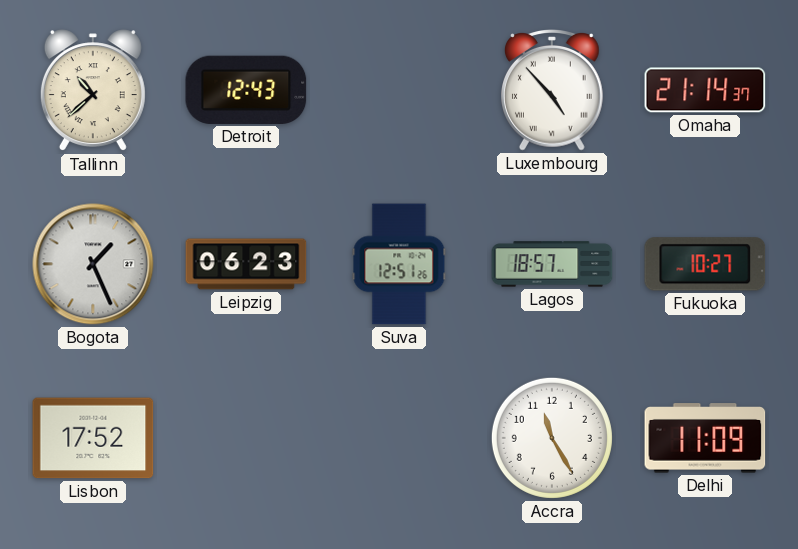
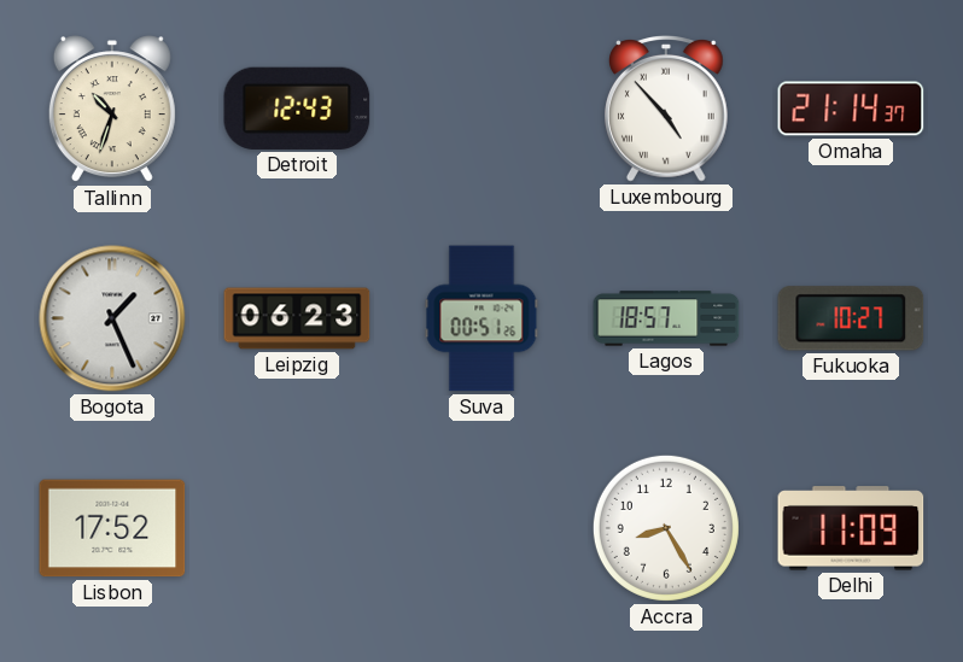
Tallinn: 10:38 -> 10:33
Suva: 12:51 -> 00:51
Accra: 11:25 -> 8:25
